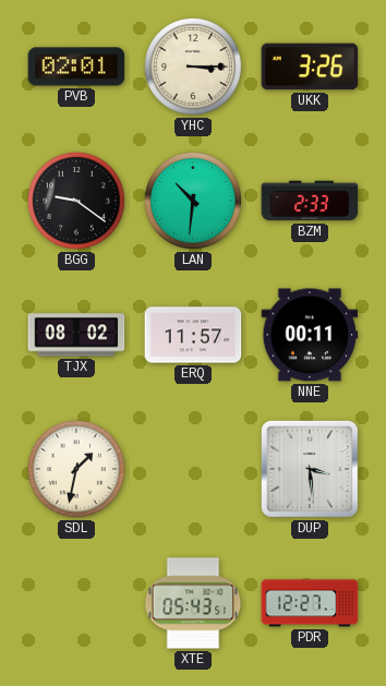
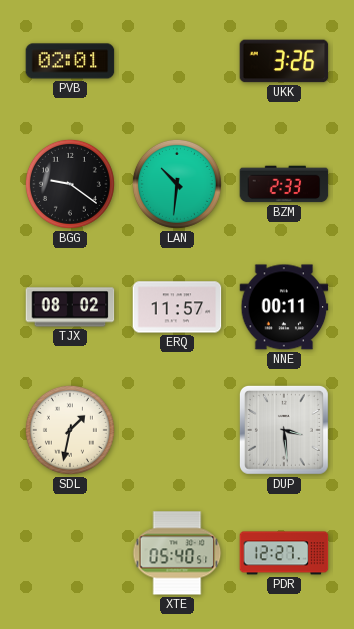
YHC: 3:15 -> none
XTE: 05:43 -> 05:40
